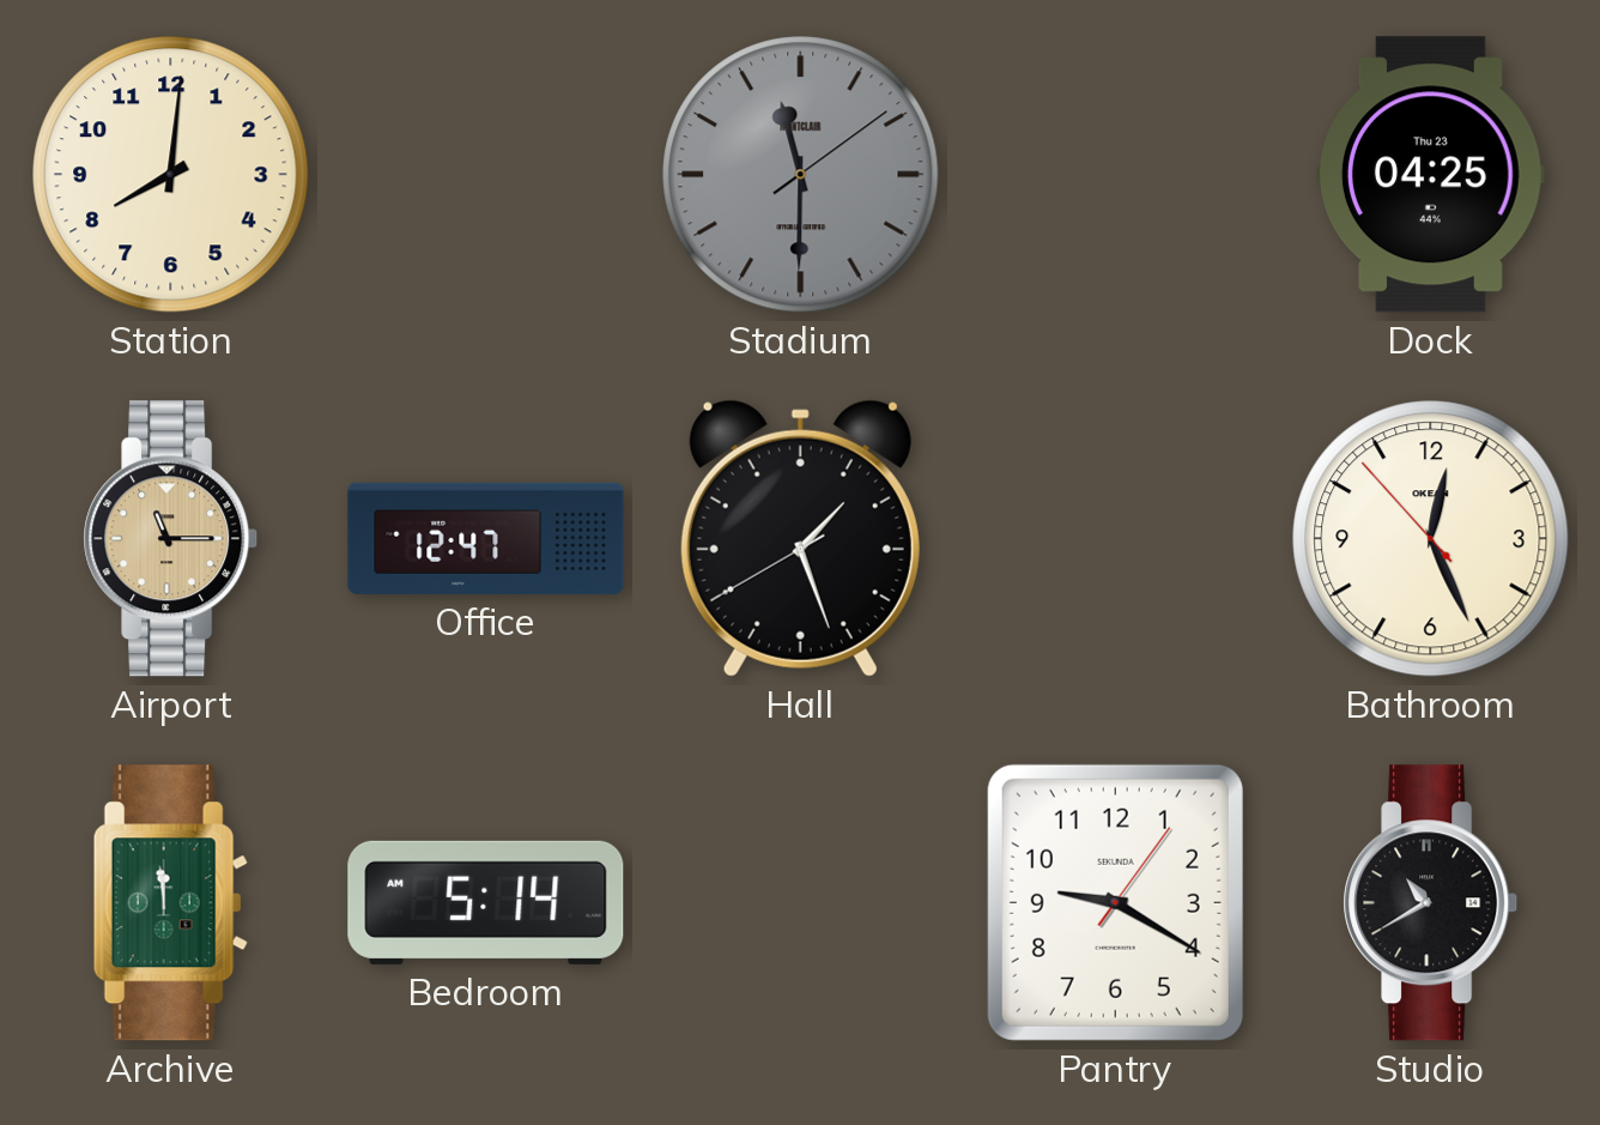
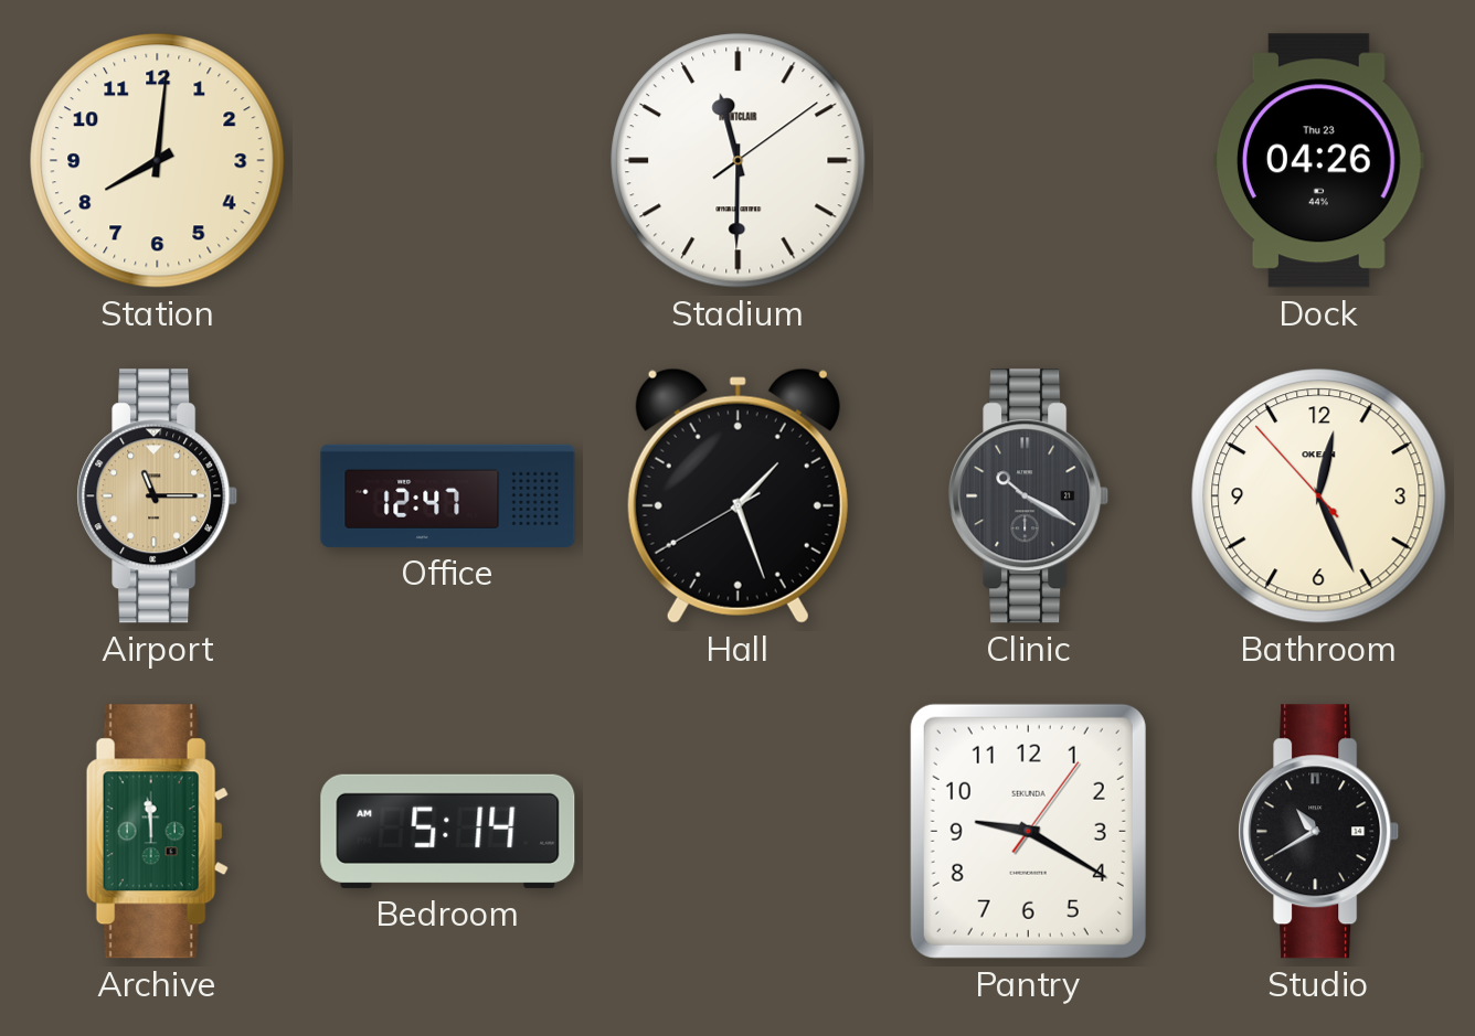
Stadium dial: grey -> white
Dock: 04:25 -> 04:26
Clinic: none -> 10:20
